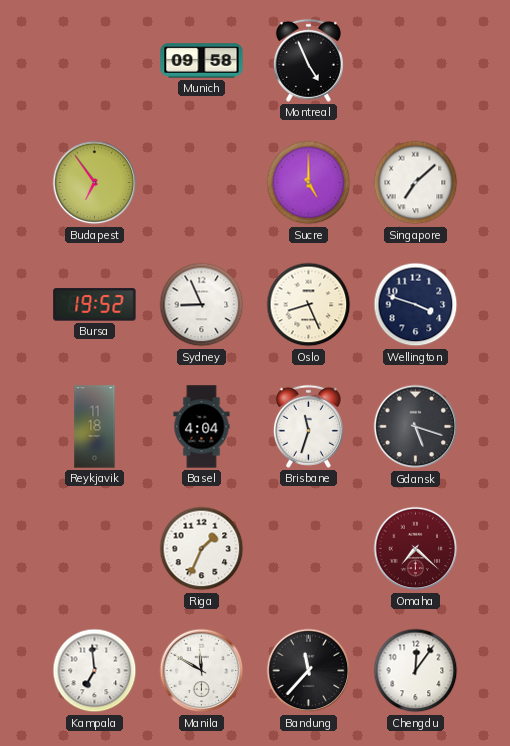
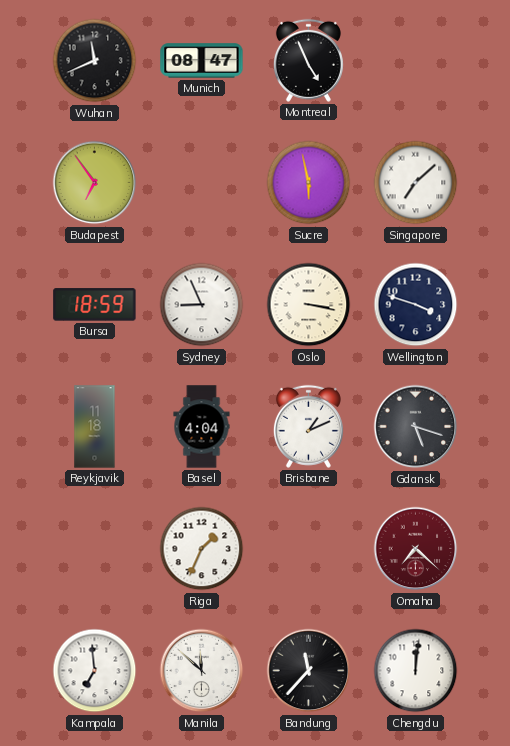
Wuhan: none -> 11:41
Munich: 09:58 -> 08:47
Sucre: 5:00 -> 5:58
Bursa: 19:52 -> 18:59
Oslo: 8:26 -> 3:17
Brisbane: 11:33 -> 1:11
Manila: 11:50 -> 11:52
Chengdu: 12:06 -> 12:01
